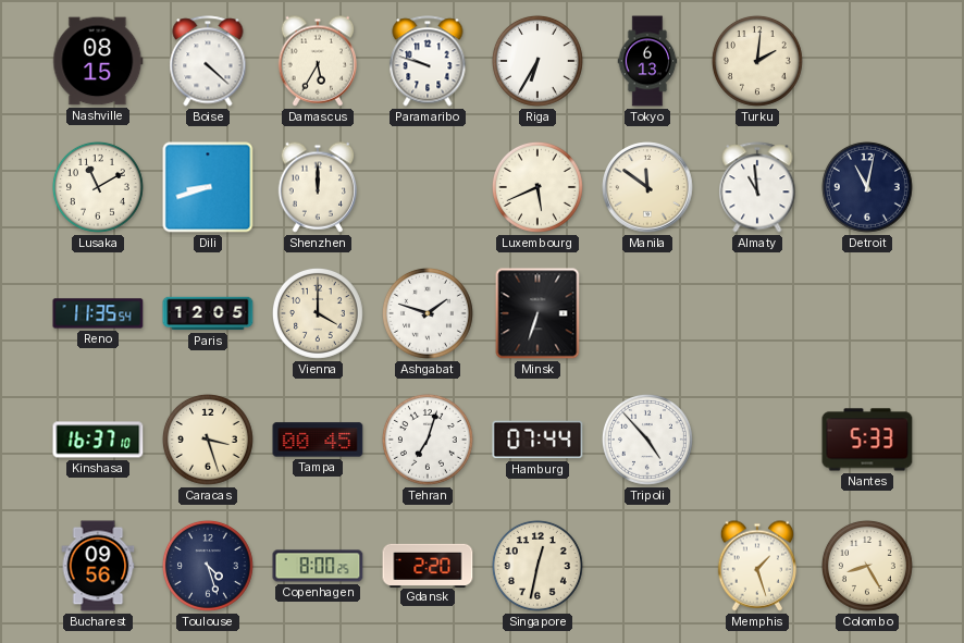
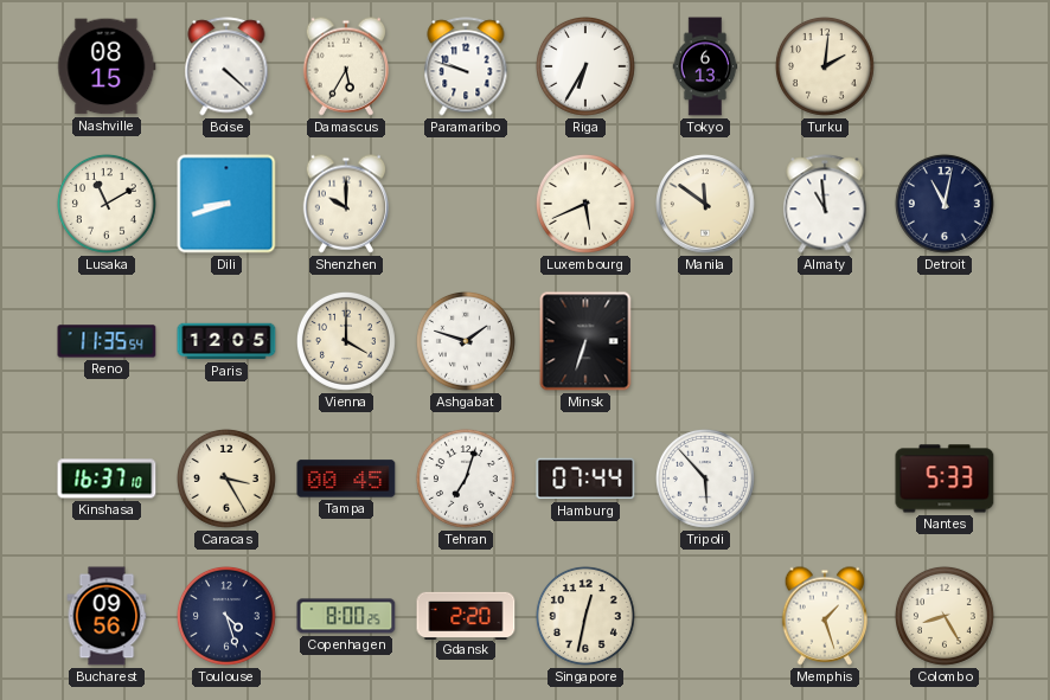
Shenzhen: 12:00 -> 10:00
Caracas: 3:27 -> 3:25
Tripoli: 4:53 -> 5:53
